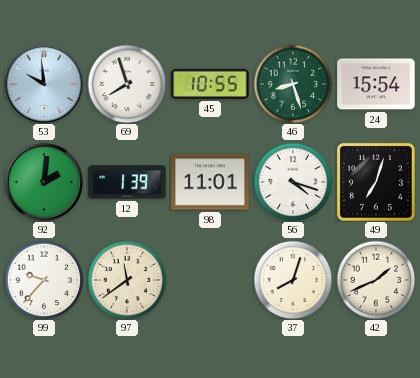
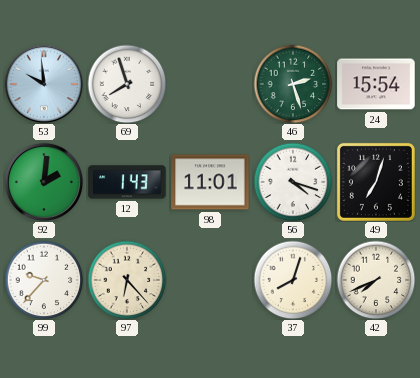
45: 10:55 -> none
46: 8:27 -> 2:27
12: 1:39 -> 1:43
97: 11:39 -> 6:23
42: 1:41 -> 7:41
